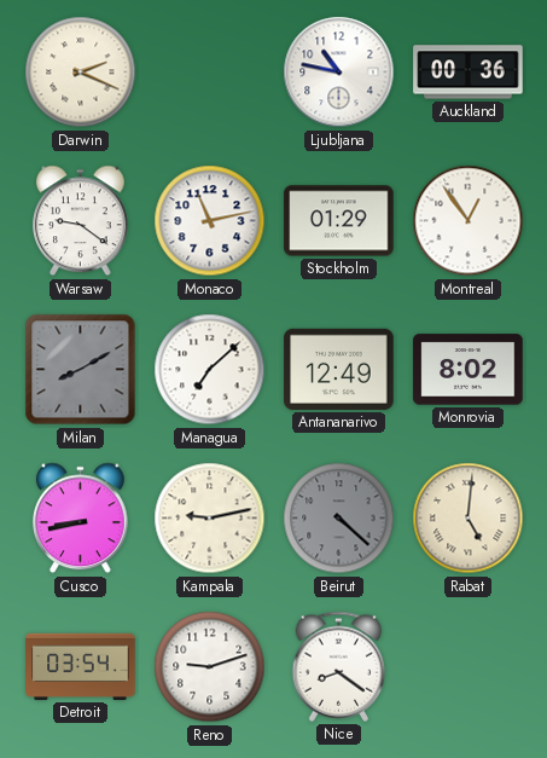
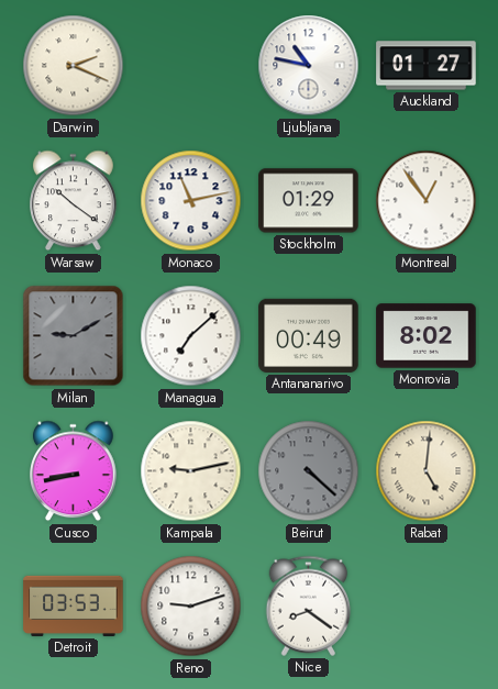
Auckland: 00:36 -> 01:27
Warsaw: 9:21 -> 10:21
Milan: 8:10 -> 9:10
Antananarivo: 12:49 -> 00:49
Detroit: 03:54 -> 03:53
